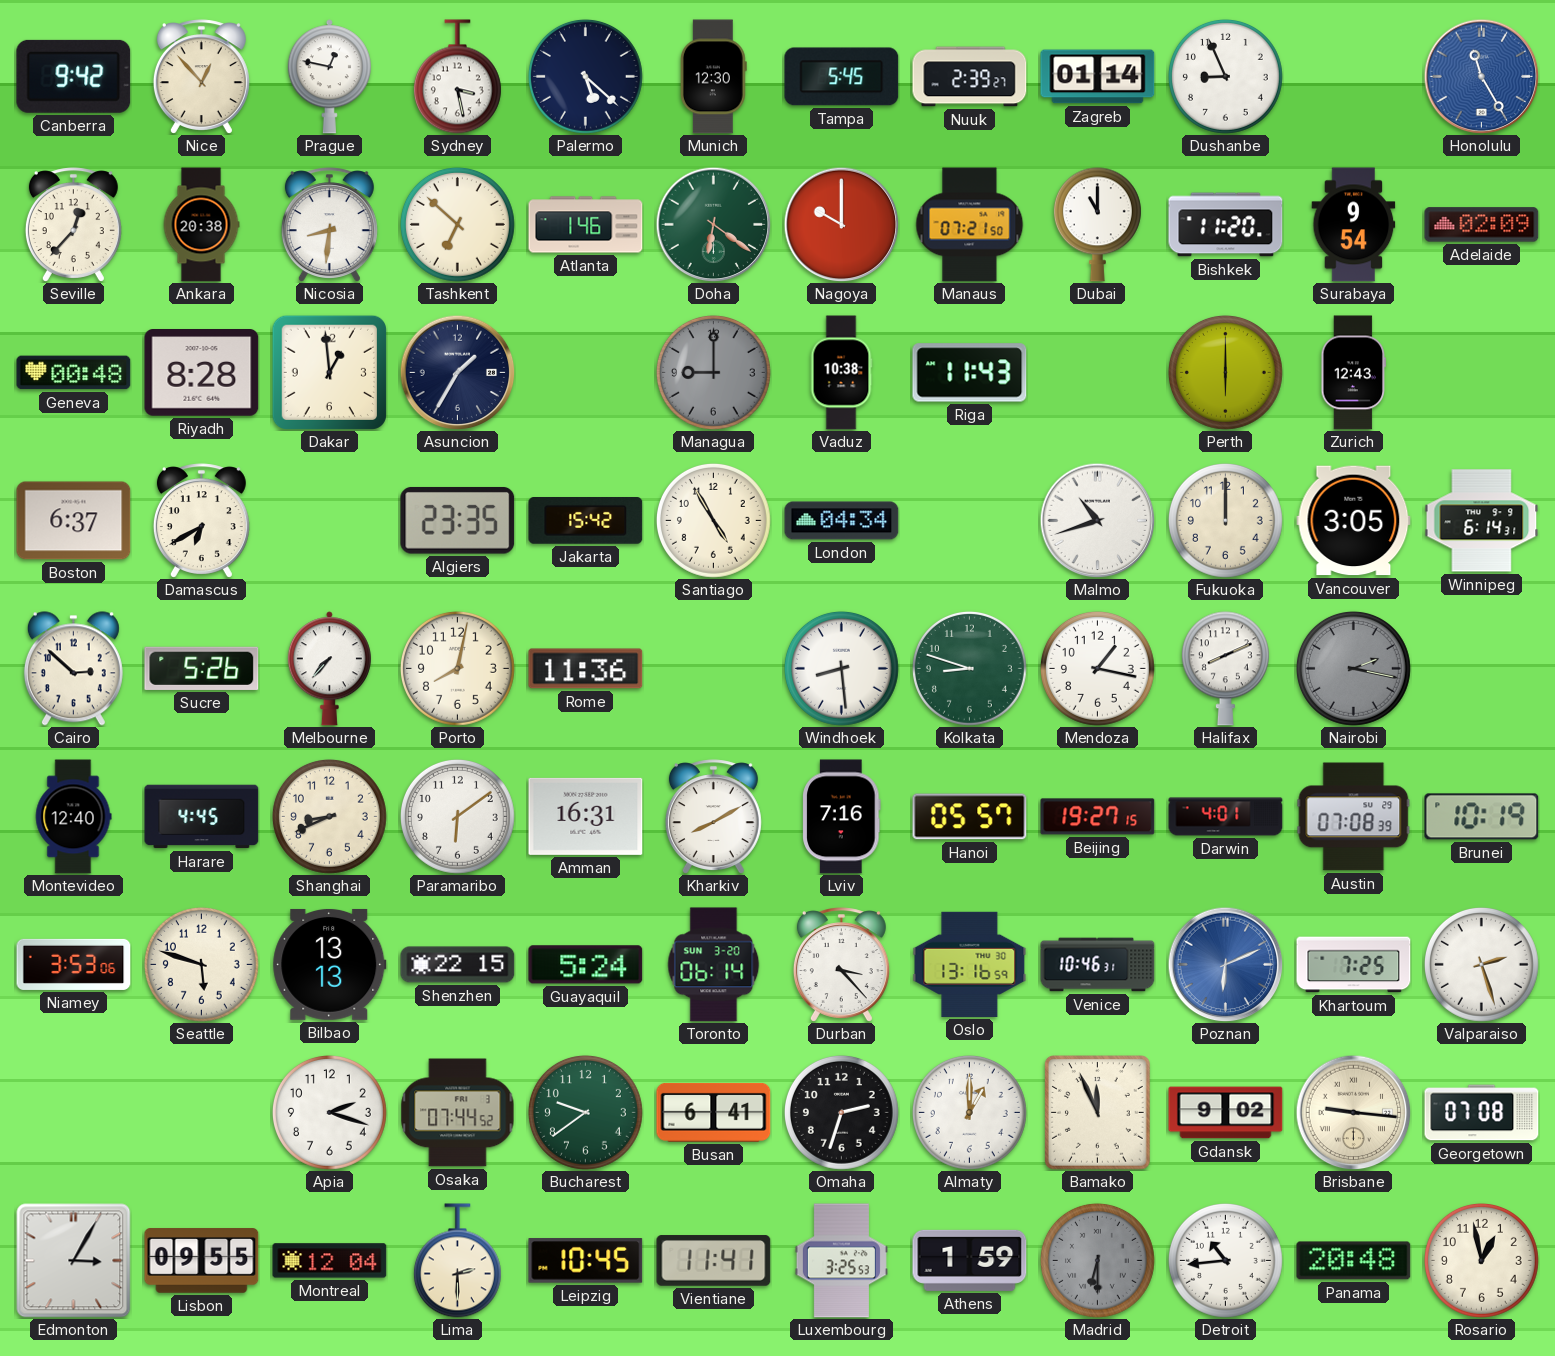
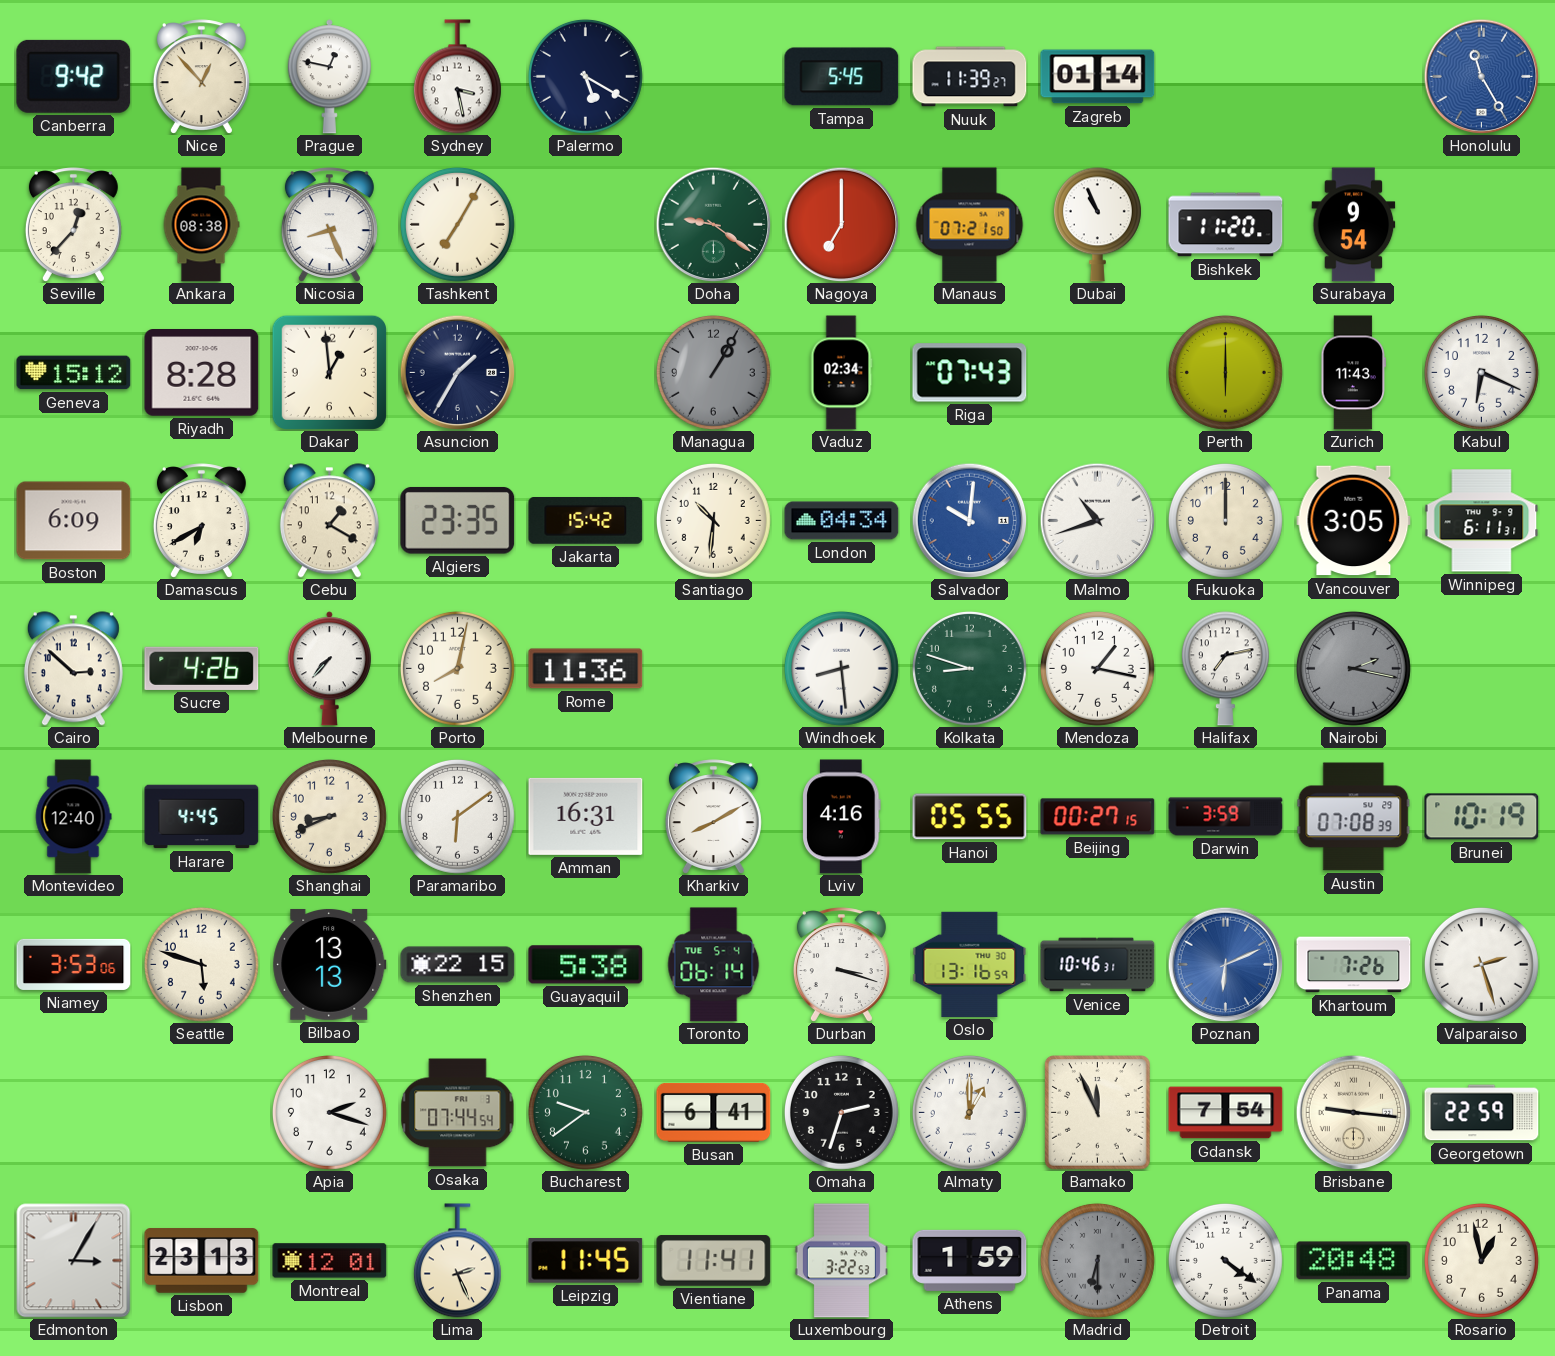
Palermo: 5:22 -> 5:20
Munich: 12:30 -> none
Nuuk: 2:39 -> 11:39
Dushanbe: 8:56 -> none
Ankara: 20:38 -> 08:38
Nicosia: 8:31 -> 8:26
Tashkent: 6:52 -> 7:05
Atlanta: 1:46 -> none
Doha: 6:21 -> 9:21
Nagoya: 10:00 -> 7:00
Dubai: 11:00 -> 10:56
Adelaide: 02:09 -> none
Geneva: 00:48 -> 15:12
Managua: 9:00 -> 1:05
Vaduz: 10:38 -> 02:34
Riga: 11:43 -> 07:43
Zurich: 12:43 -> 11:43
Kabul: none -> 6:19
Boston: 6:37 -> 6:09
Cebu: none -> 1:20
Santiago: 4:55 -> 10:31
Salvador: none -> 10:01
Winnipeg: 6:14 -> 6:11
Sucre: 5:26 -> 4:26
Halifax: 8:11 -> 7:13
Lviv: 7:16 -> 4:16
Hanoi: 05:57 -> 05:55
Beijing: 19:27 -> 00:27
Darwin: 4:01 -> 3:59
Guayaquil: 5:24 -> 5:38
Toronto date: SUN 3-20 -> TUE 5-4
Durban: 3:23 -> 3:18
Khartoum: 7:25 -> 7:26
Osaka: 07:44:52 -> 07:44:54
Gdansk: 9:02 -> 7:54
Georgetown: 07:08 -> 22:59
Lisbon: 09:55 -> 23:13
Montreal: 12:04 -> 12:01
Lima: 2:30 -> 2:26
Leipzig: 10:45 -> 11:45
Luxembourg: 3:25 -> 3:22
Detroit: 10:44 -> 4:21
